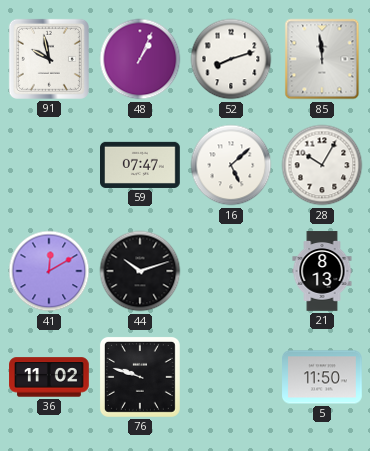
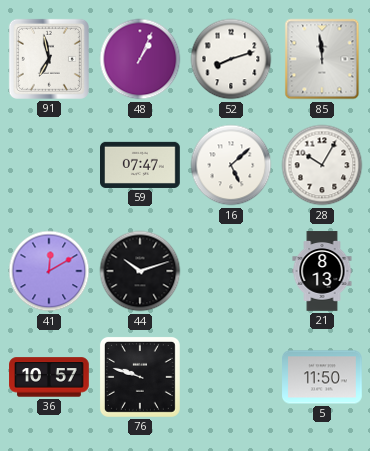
91: 9:58 -> 6:58
36: 11:02 -> 10:57
